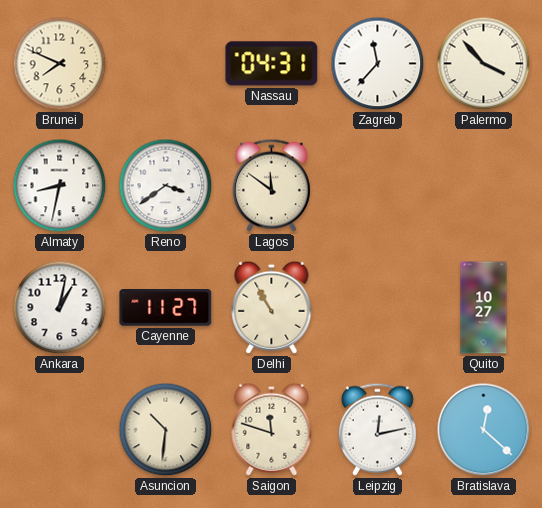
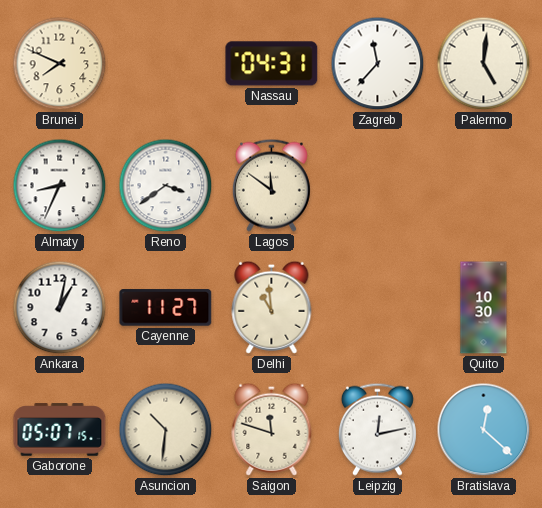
Palermo: 3:53 -> 5:01
Almaty: 8:32 -> 8:34
Delhi: 10:55 -> 10:59
Quito: 10:27 -> 10:30
Gaborone: none -> 05:07
